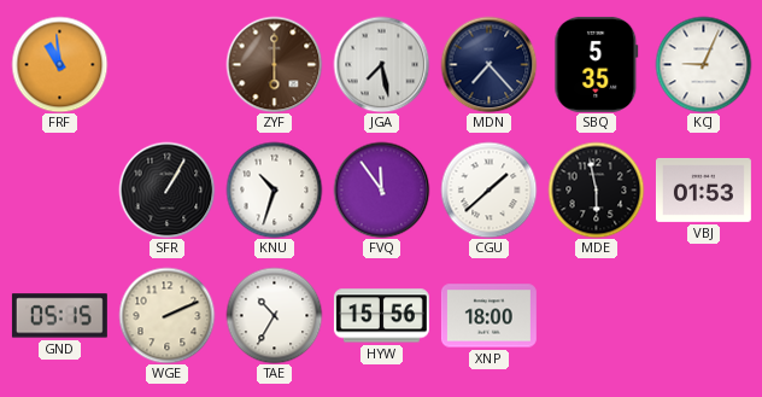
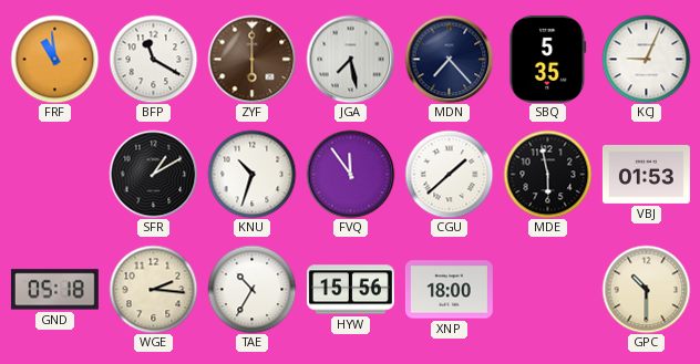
BFP: none -> 11:20
SFR: 1:05 -> 1:10
GND: 05:15 -> 05:18
WGE: 2:11 -> 2:16
GPC: none -> 10:30
